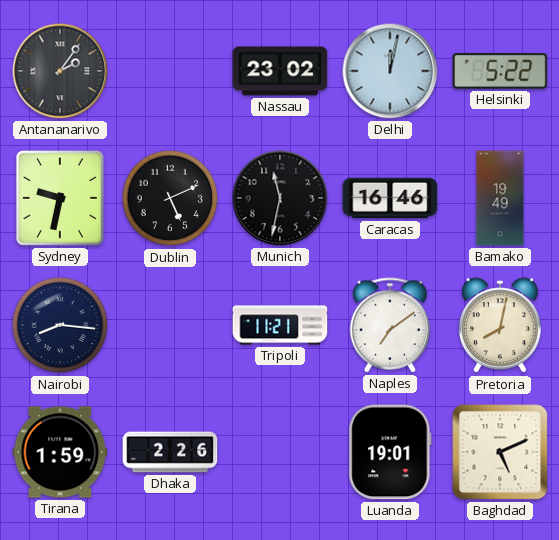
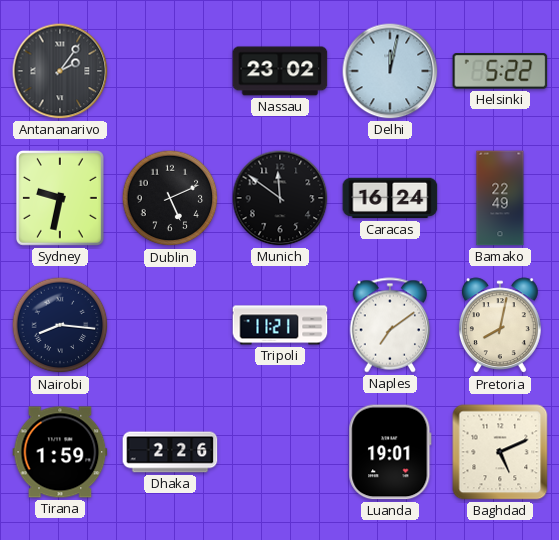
Munich: 11:32 -> 11:51
Caracas: 16:46 -> 16:24
Bamako: 19:49 -> 22:49
